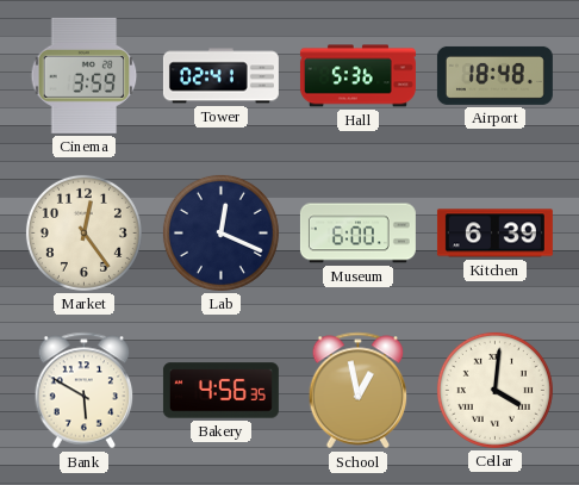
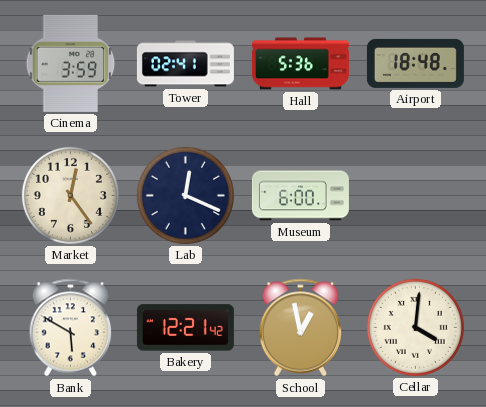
Kitchen: 6:39 -> none
Bakery: 4:56 -> 12:21
